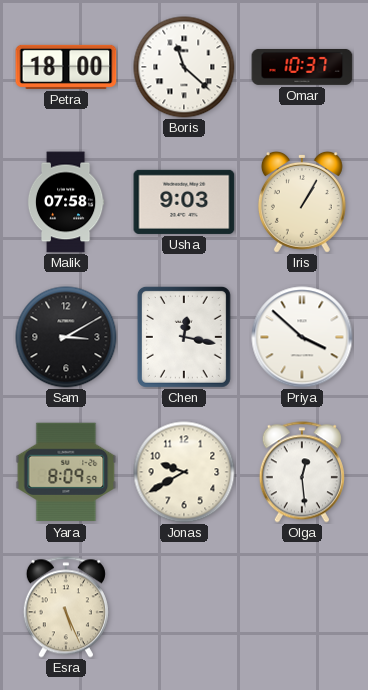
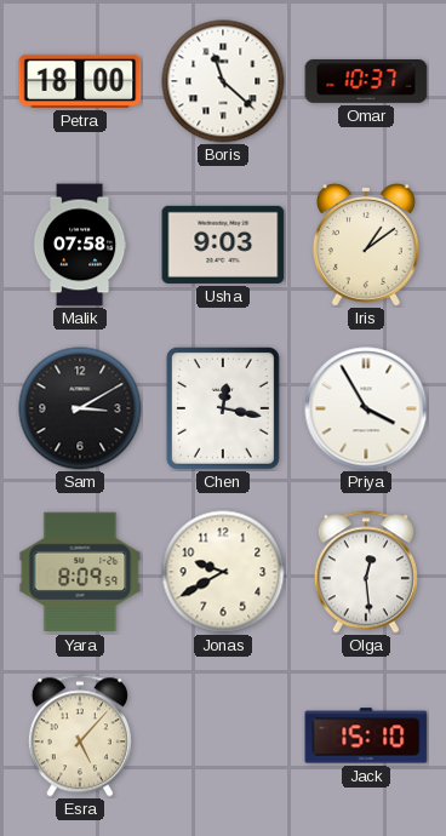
Iris: 1:05 -> 1:09
Priya: 3:52 -> 3:55
Esra: 5:26 -> 5:07
Jack: none -> 15:10
